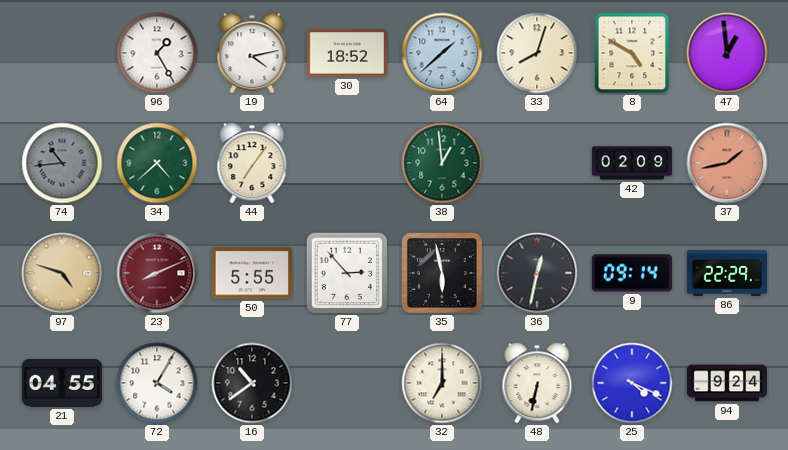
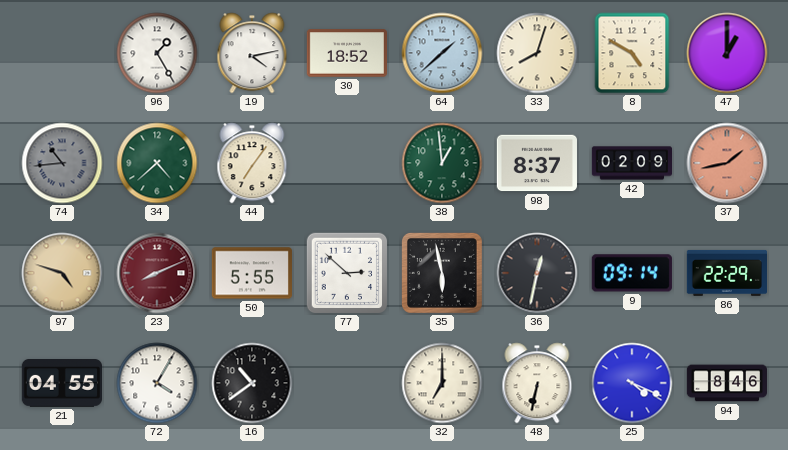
47: 12:59 -> 1:00
98: none -> 8:37
77: 2:53 -> 2:52
94: 9:24 -> 8:46
